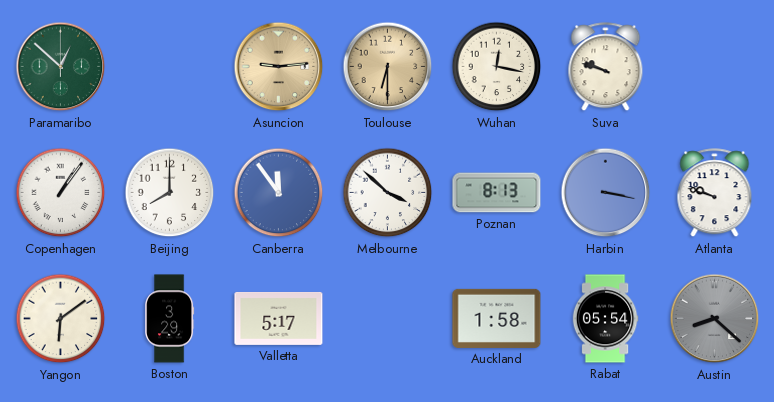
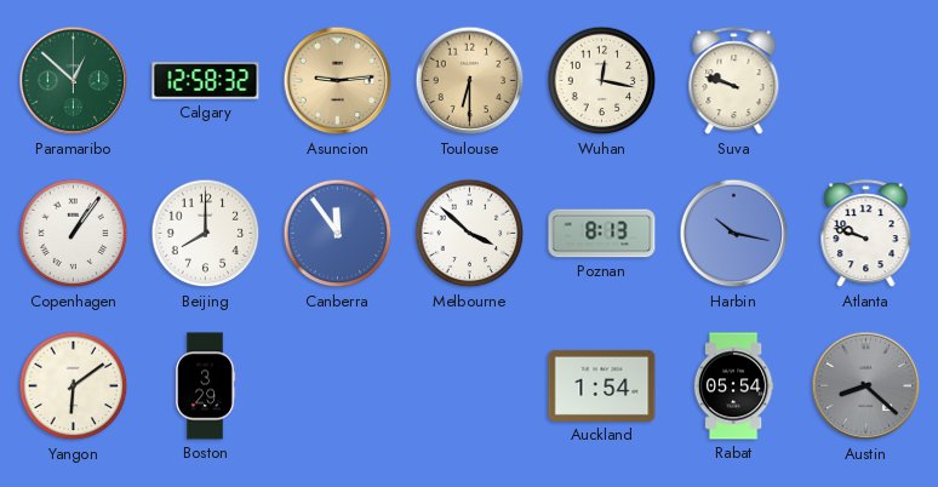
Calgary: none -> 12:58
Harbin: 3:17 -> 10:17
Valletta: 5:17 -> none
Auckland: 1:58 -> 1:54
